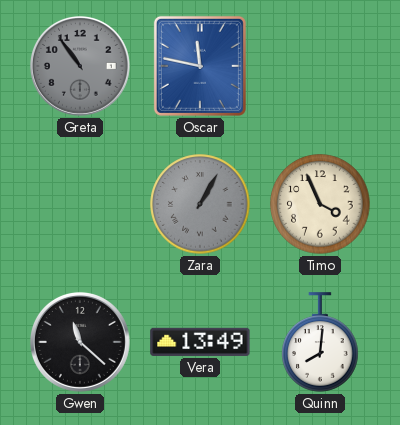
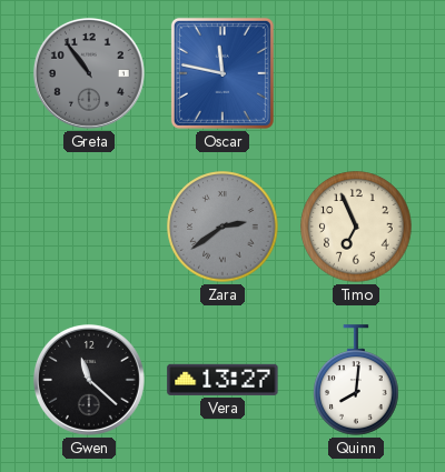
Zara: 1:05 -> 2:39
Timo: 3:56 -> 6:56
Vera: 13:49 -> 13:27
